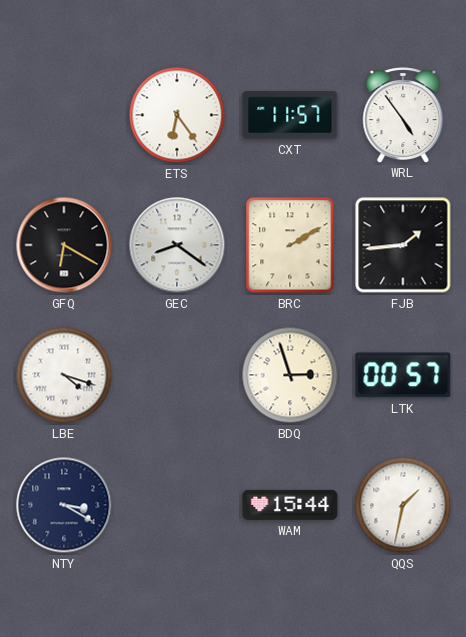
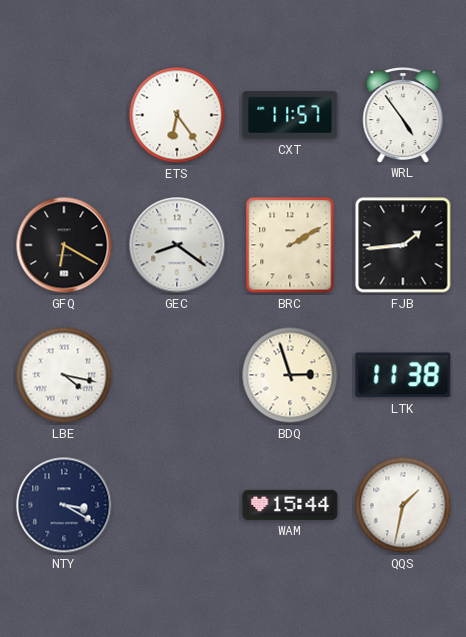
LBE: 4:18 -> 4:17
LTK: 00:57 -> 11:38
